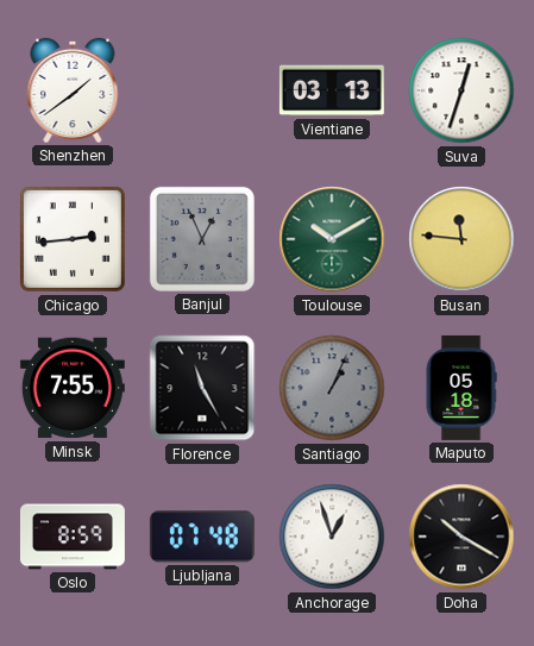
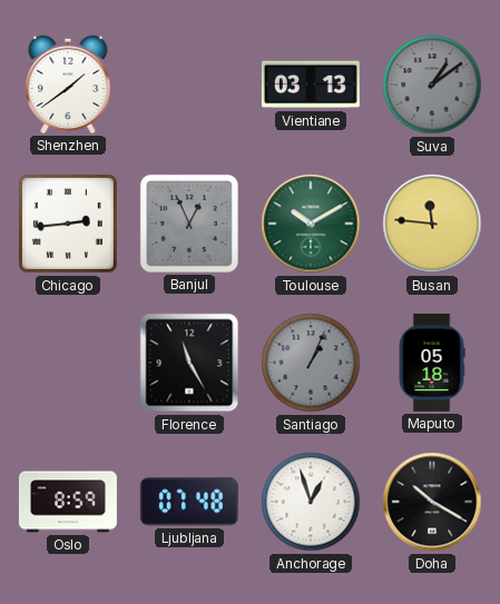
Suva: 12:33 -> 1:09
Suva dial: white -> grey
Minsk: 7:55 -> none
